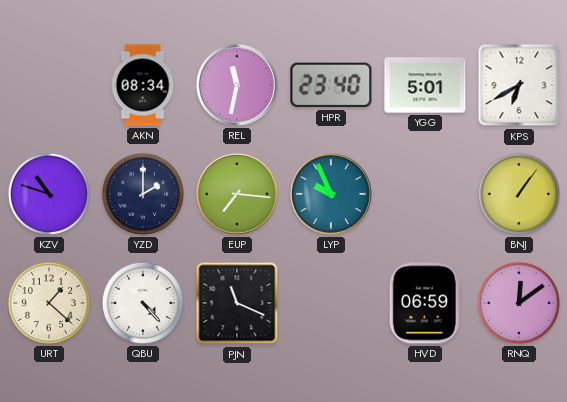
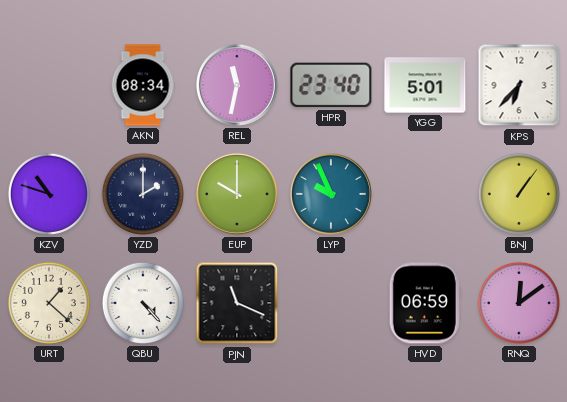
KPS: 6:40 -> 6:37
EUP: 7:16 -> 10:00
